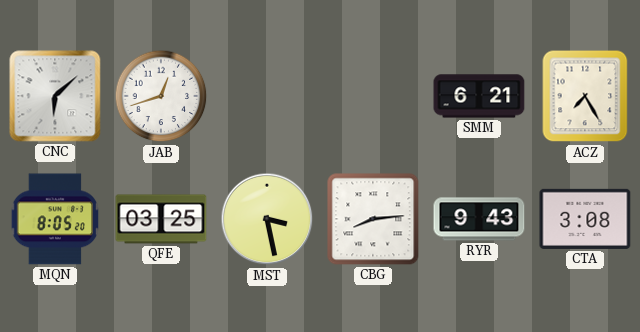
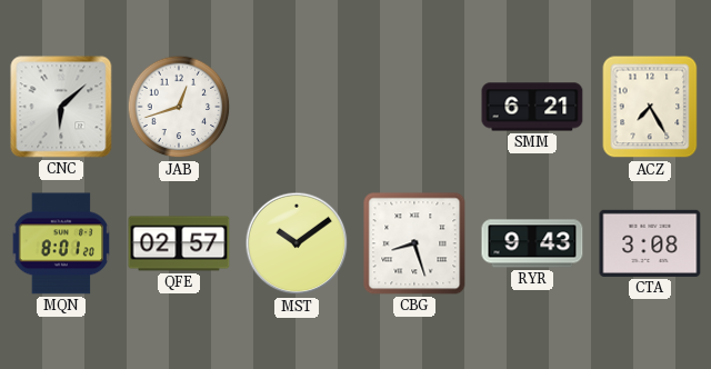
MQN: 8:05 -> 8:01
QFE: 03:25 -> 02:57
MST: 3:28 -> 10:09
CBG: 8:14 -> 8:27
